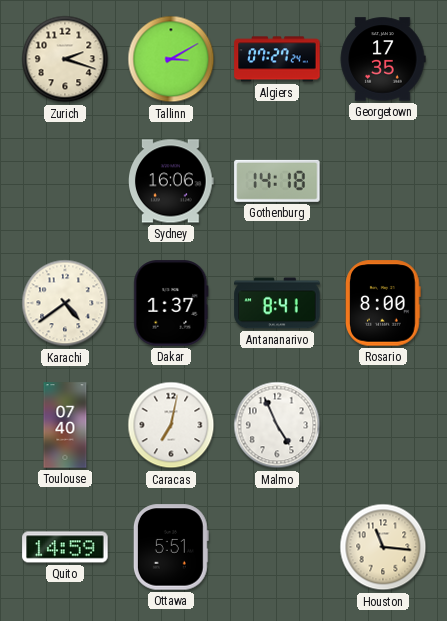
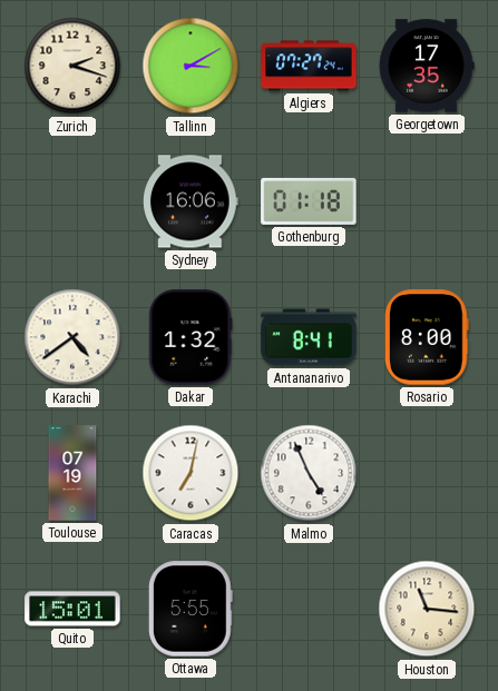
Gothenburg: 14:18 -> 01:18
Dakar: 1:37 -> 1:32
Toulouse: 07:40 -> 07:19
Quito: 14:59 -> 15:01
Ottawa: 5:51 -> 5:55
